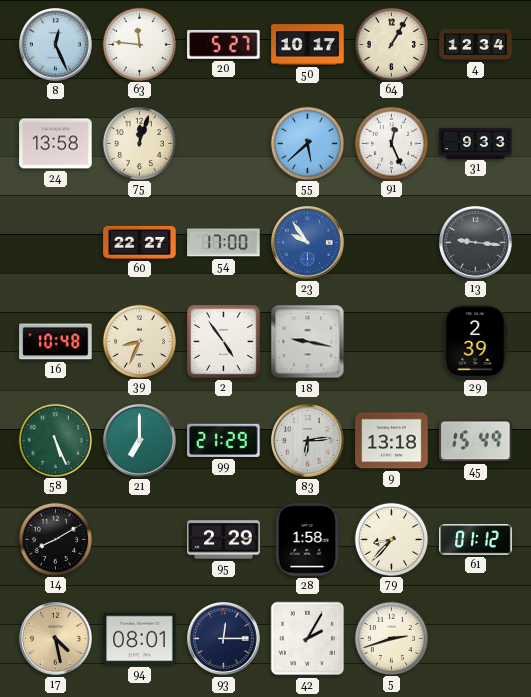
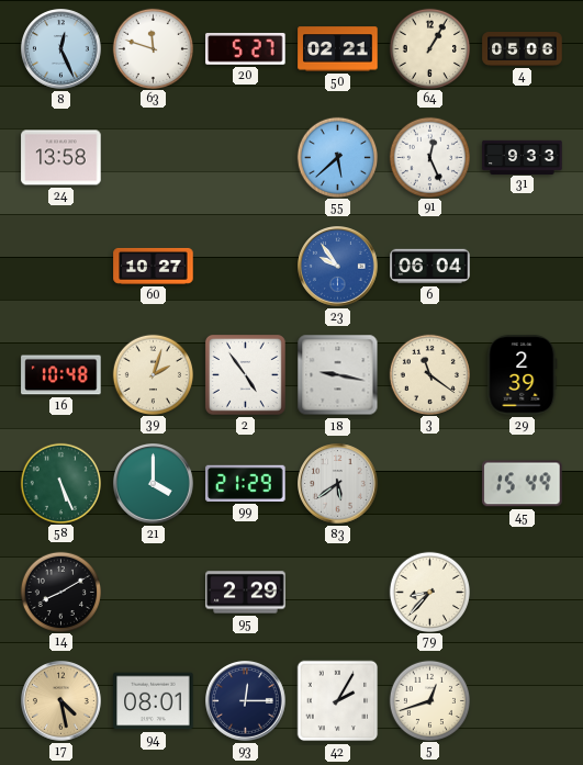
63: 11:46 -> 11:48
50: 10:17 -> 02:21
4: 12:34 -> 05:06
75: 12:03 -> none
60: 22:27 -> 10:27
54: 17:00 -> none
6: none -> 06:04
13: 9:16 -> none
39: 8:34 -> 2:03
3: none -> 11:21
21: 7:00 -> 4:00
83: 6:14 -> 5:39
9: 13:18 -> none
28: 1:58 -> none
61: 01:12 -> none
5: 2:42 -> 12:42
